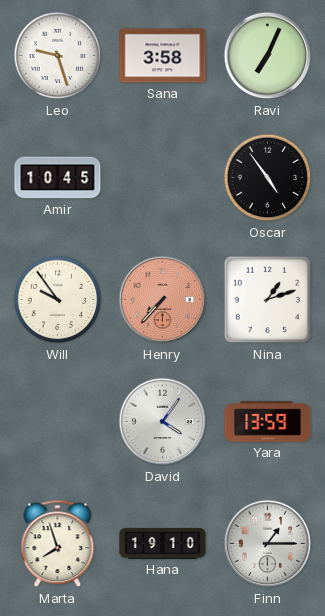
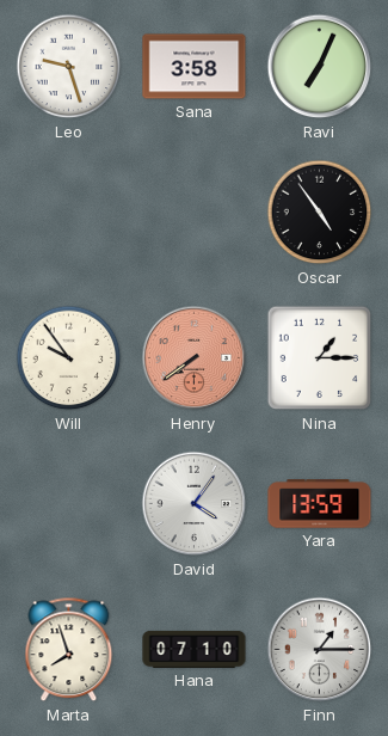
Amir: 10:45 -> none
Henry: 7:37 -> 7:39
Nina: 1:12 -> 1:15
Hana: 19:10 -> 07:10
